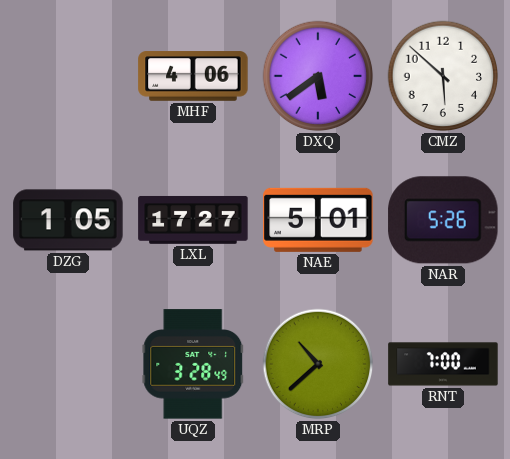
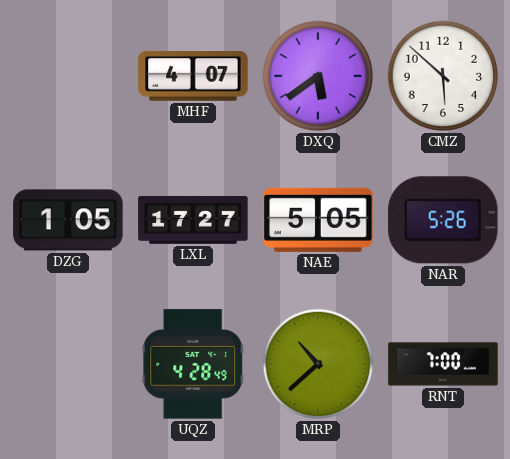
MHF: 4:06 -> 4:07
NAE: 5:01 -> 5:05
UQZ: 3:28 -> 4:28
